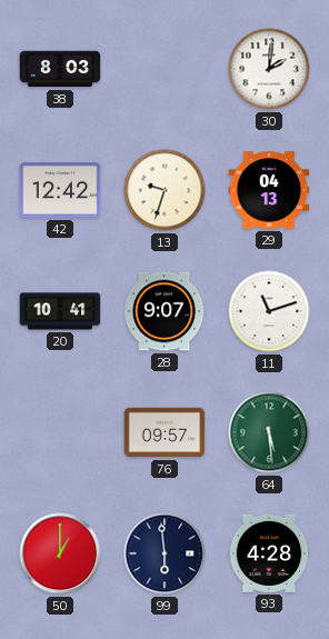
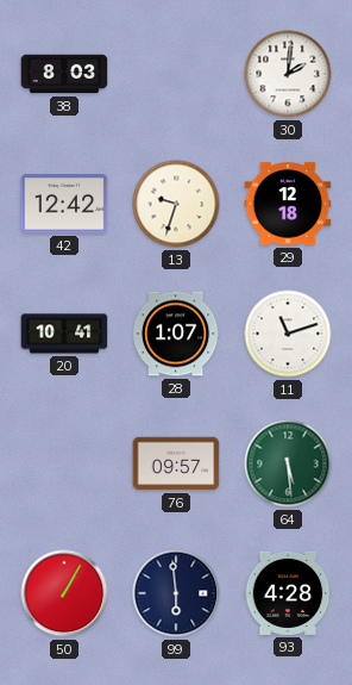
29: 04:13 -> 12:18
28: 9:07 -> 1:07
50: 1:00 -> 1:05
